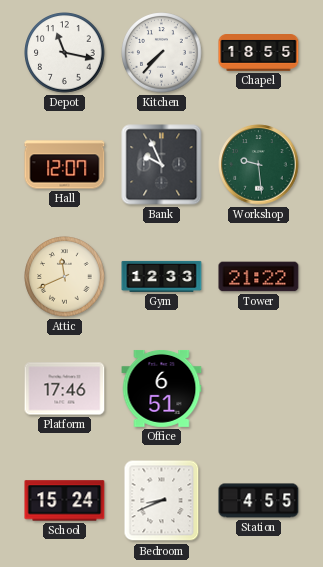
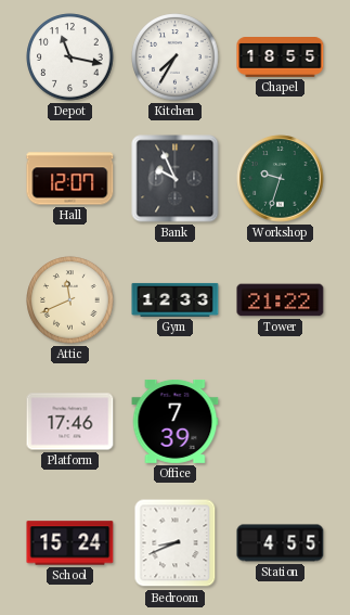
Kitchen: 7:37 -> 7:35
Workshop: 9:29 -> 9:33
Office: 6:51 -> 7:39
